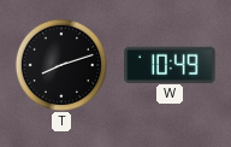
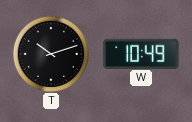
T: 8:12 -> 10:12
